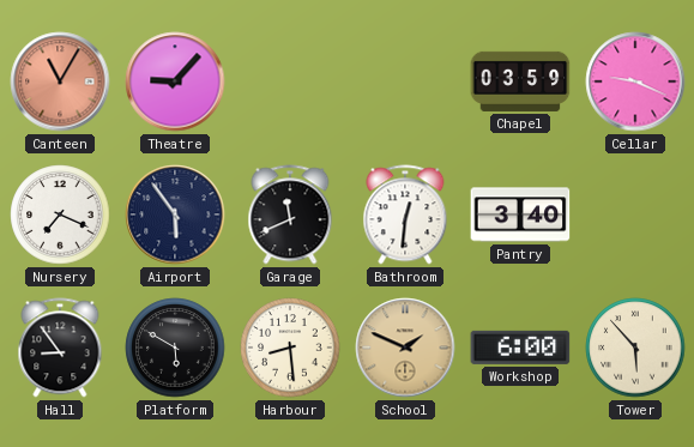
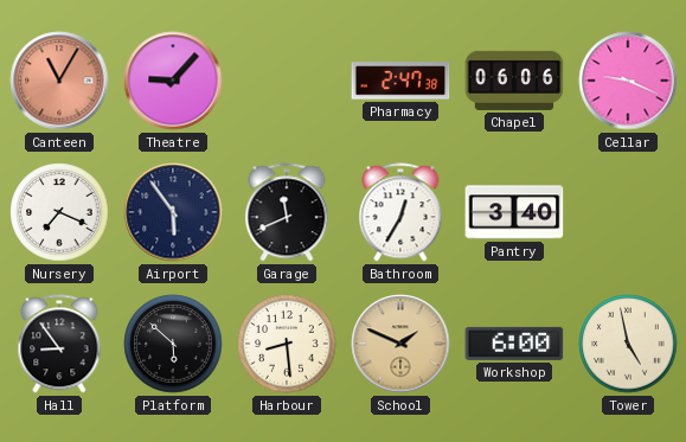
Pharmacy: none -> 2:47
Chapel: 03:59 -> 06:06
Bathroom: 12:31 -> 12:35
Platform: 5:50 -> 5:52
Tower: 5:53 -> 4:58
